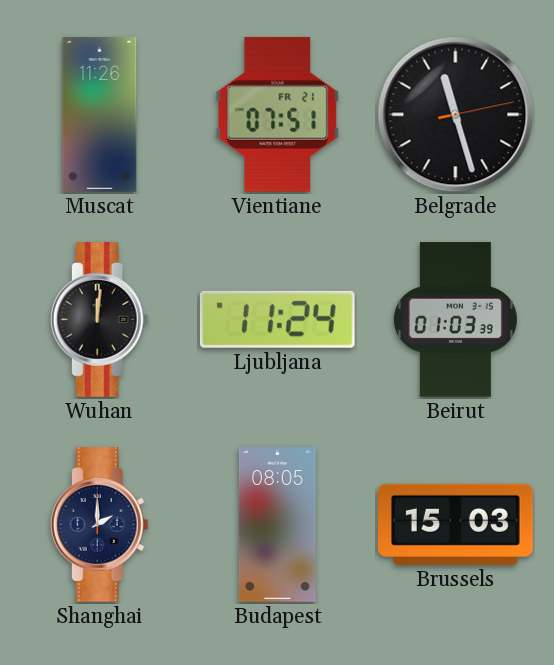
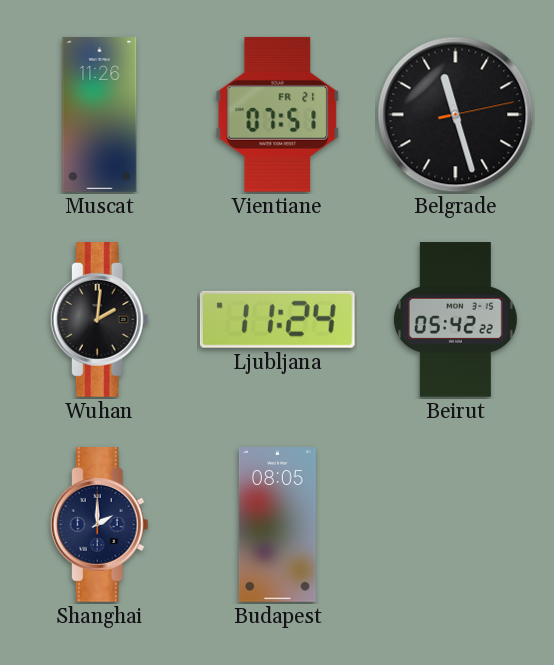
Wuhan: 12:01 -> 2:01
Beirut: 01:03 -> 05:42
Brussels: 15:03 -> none
